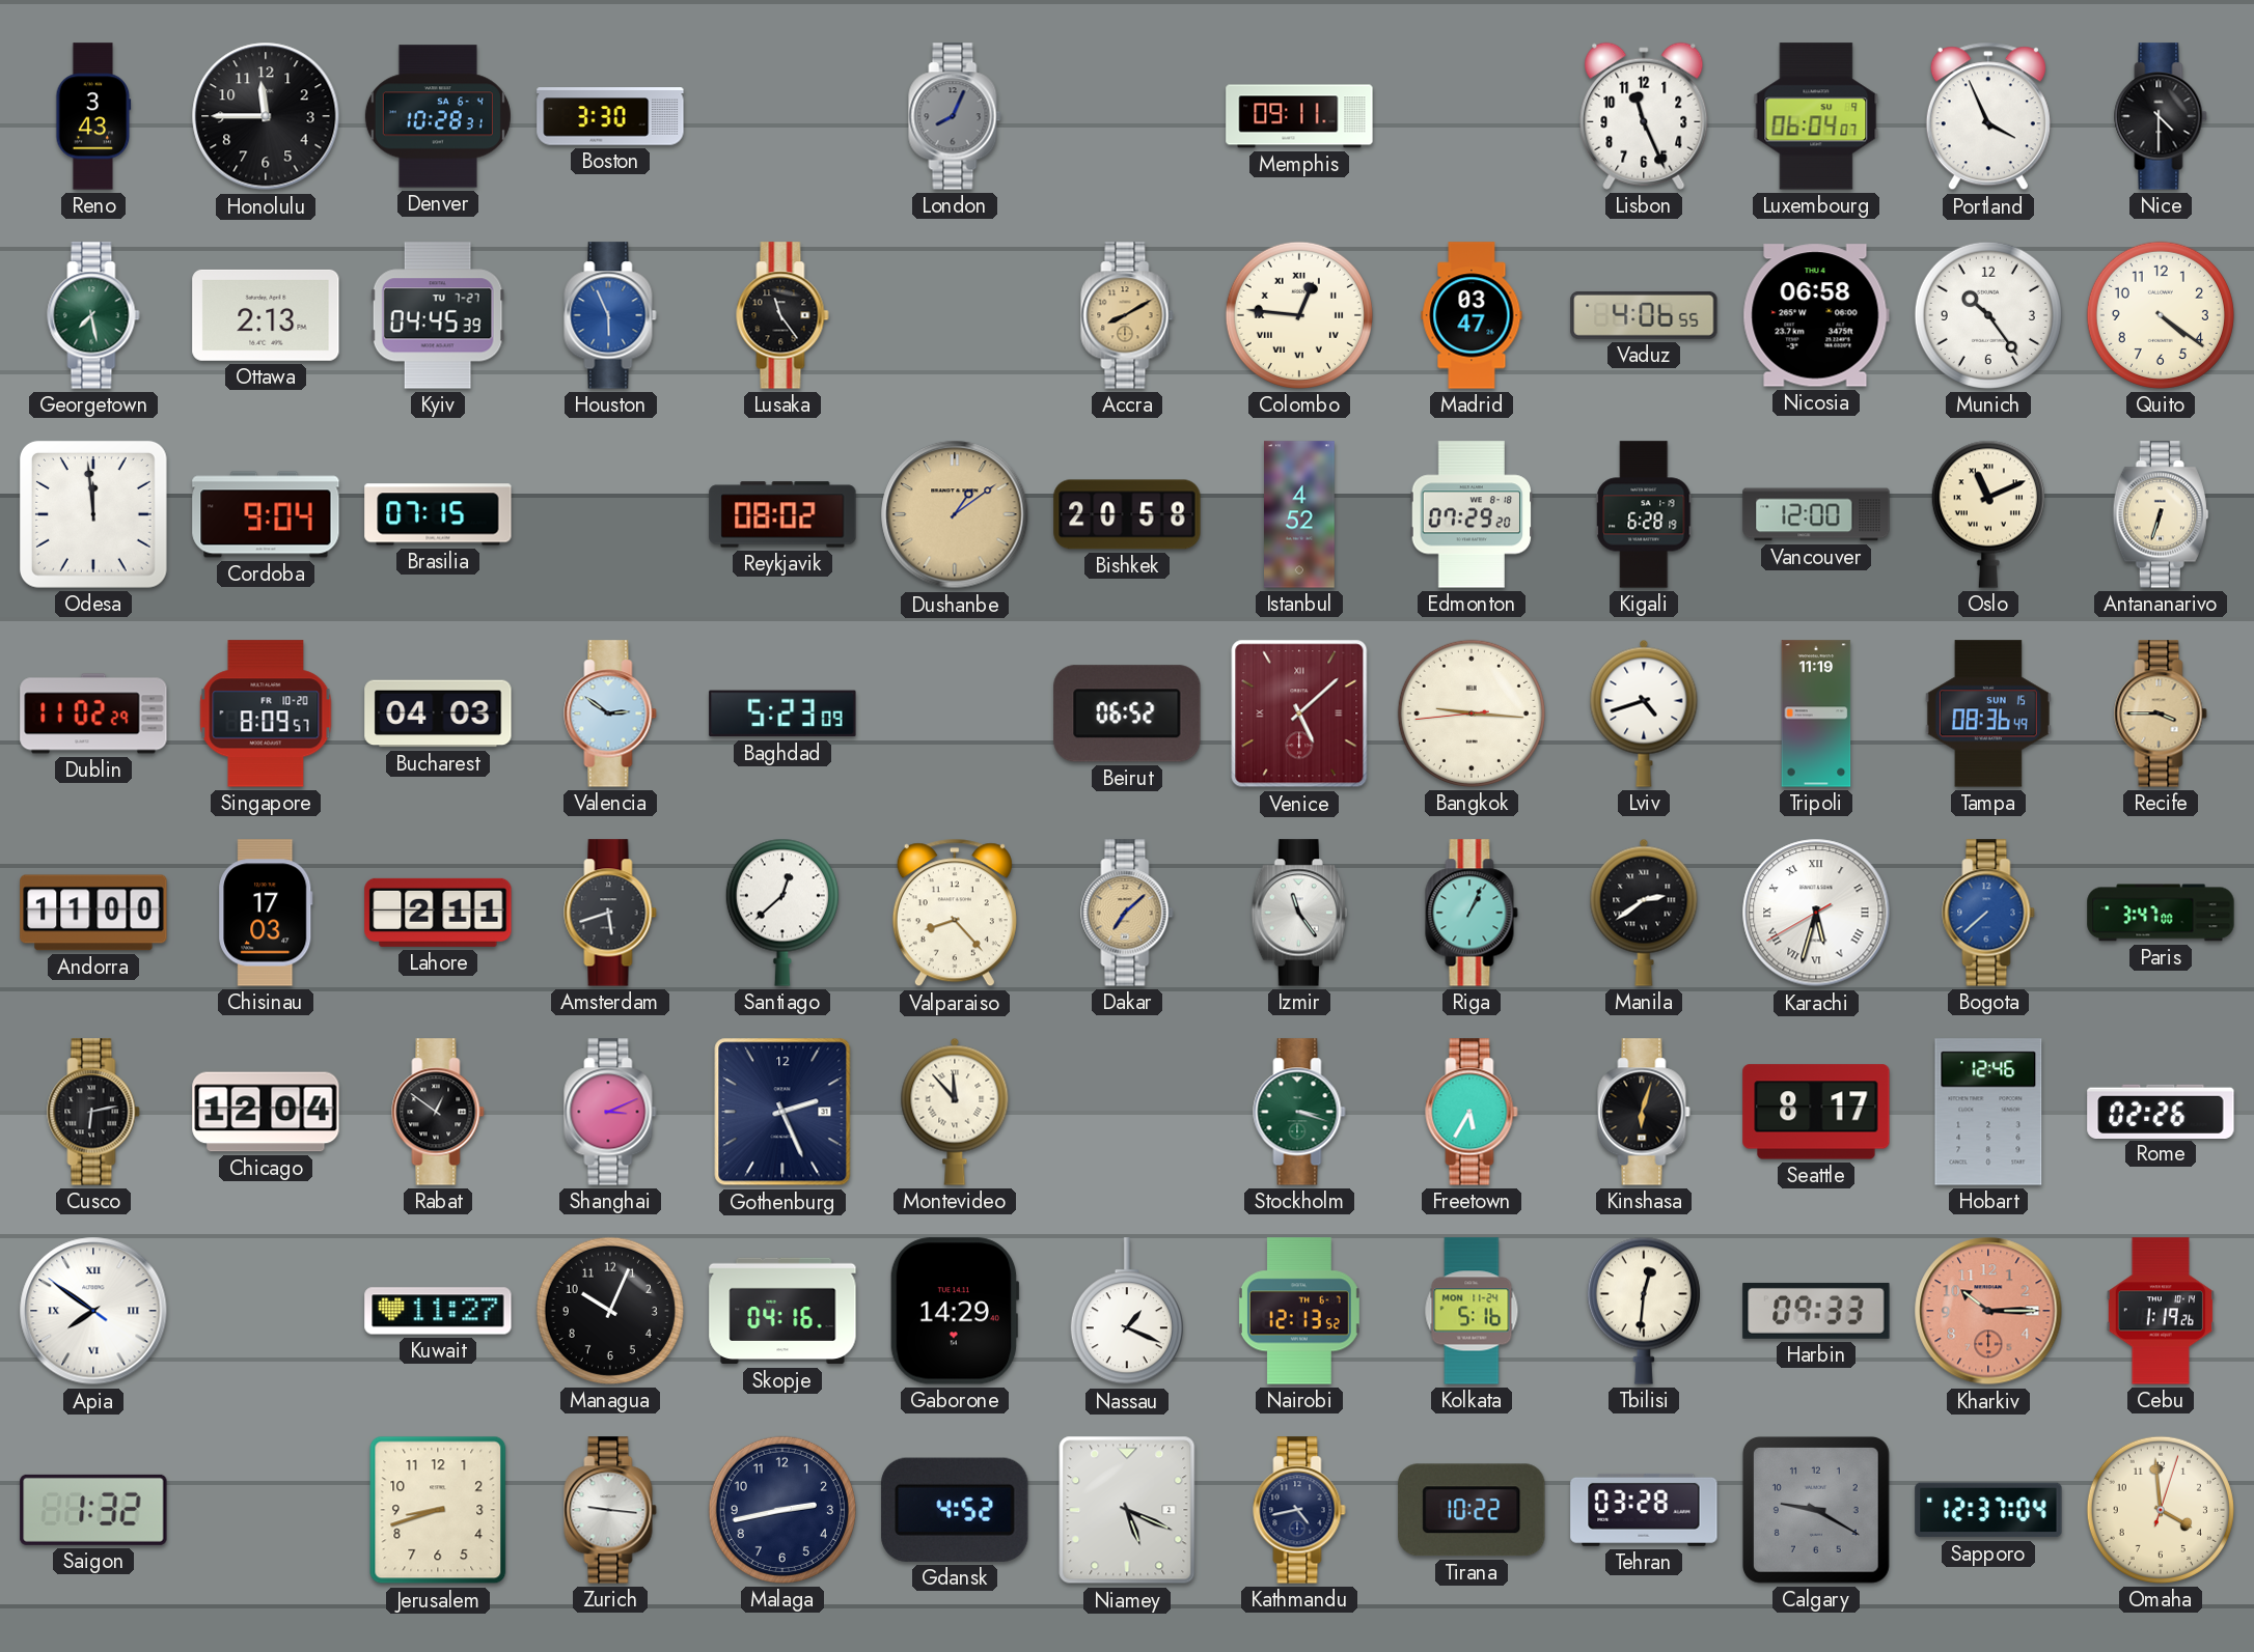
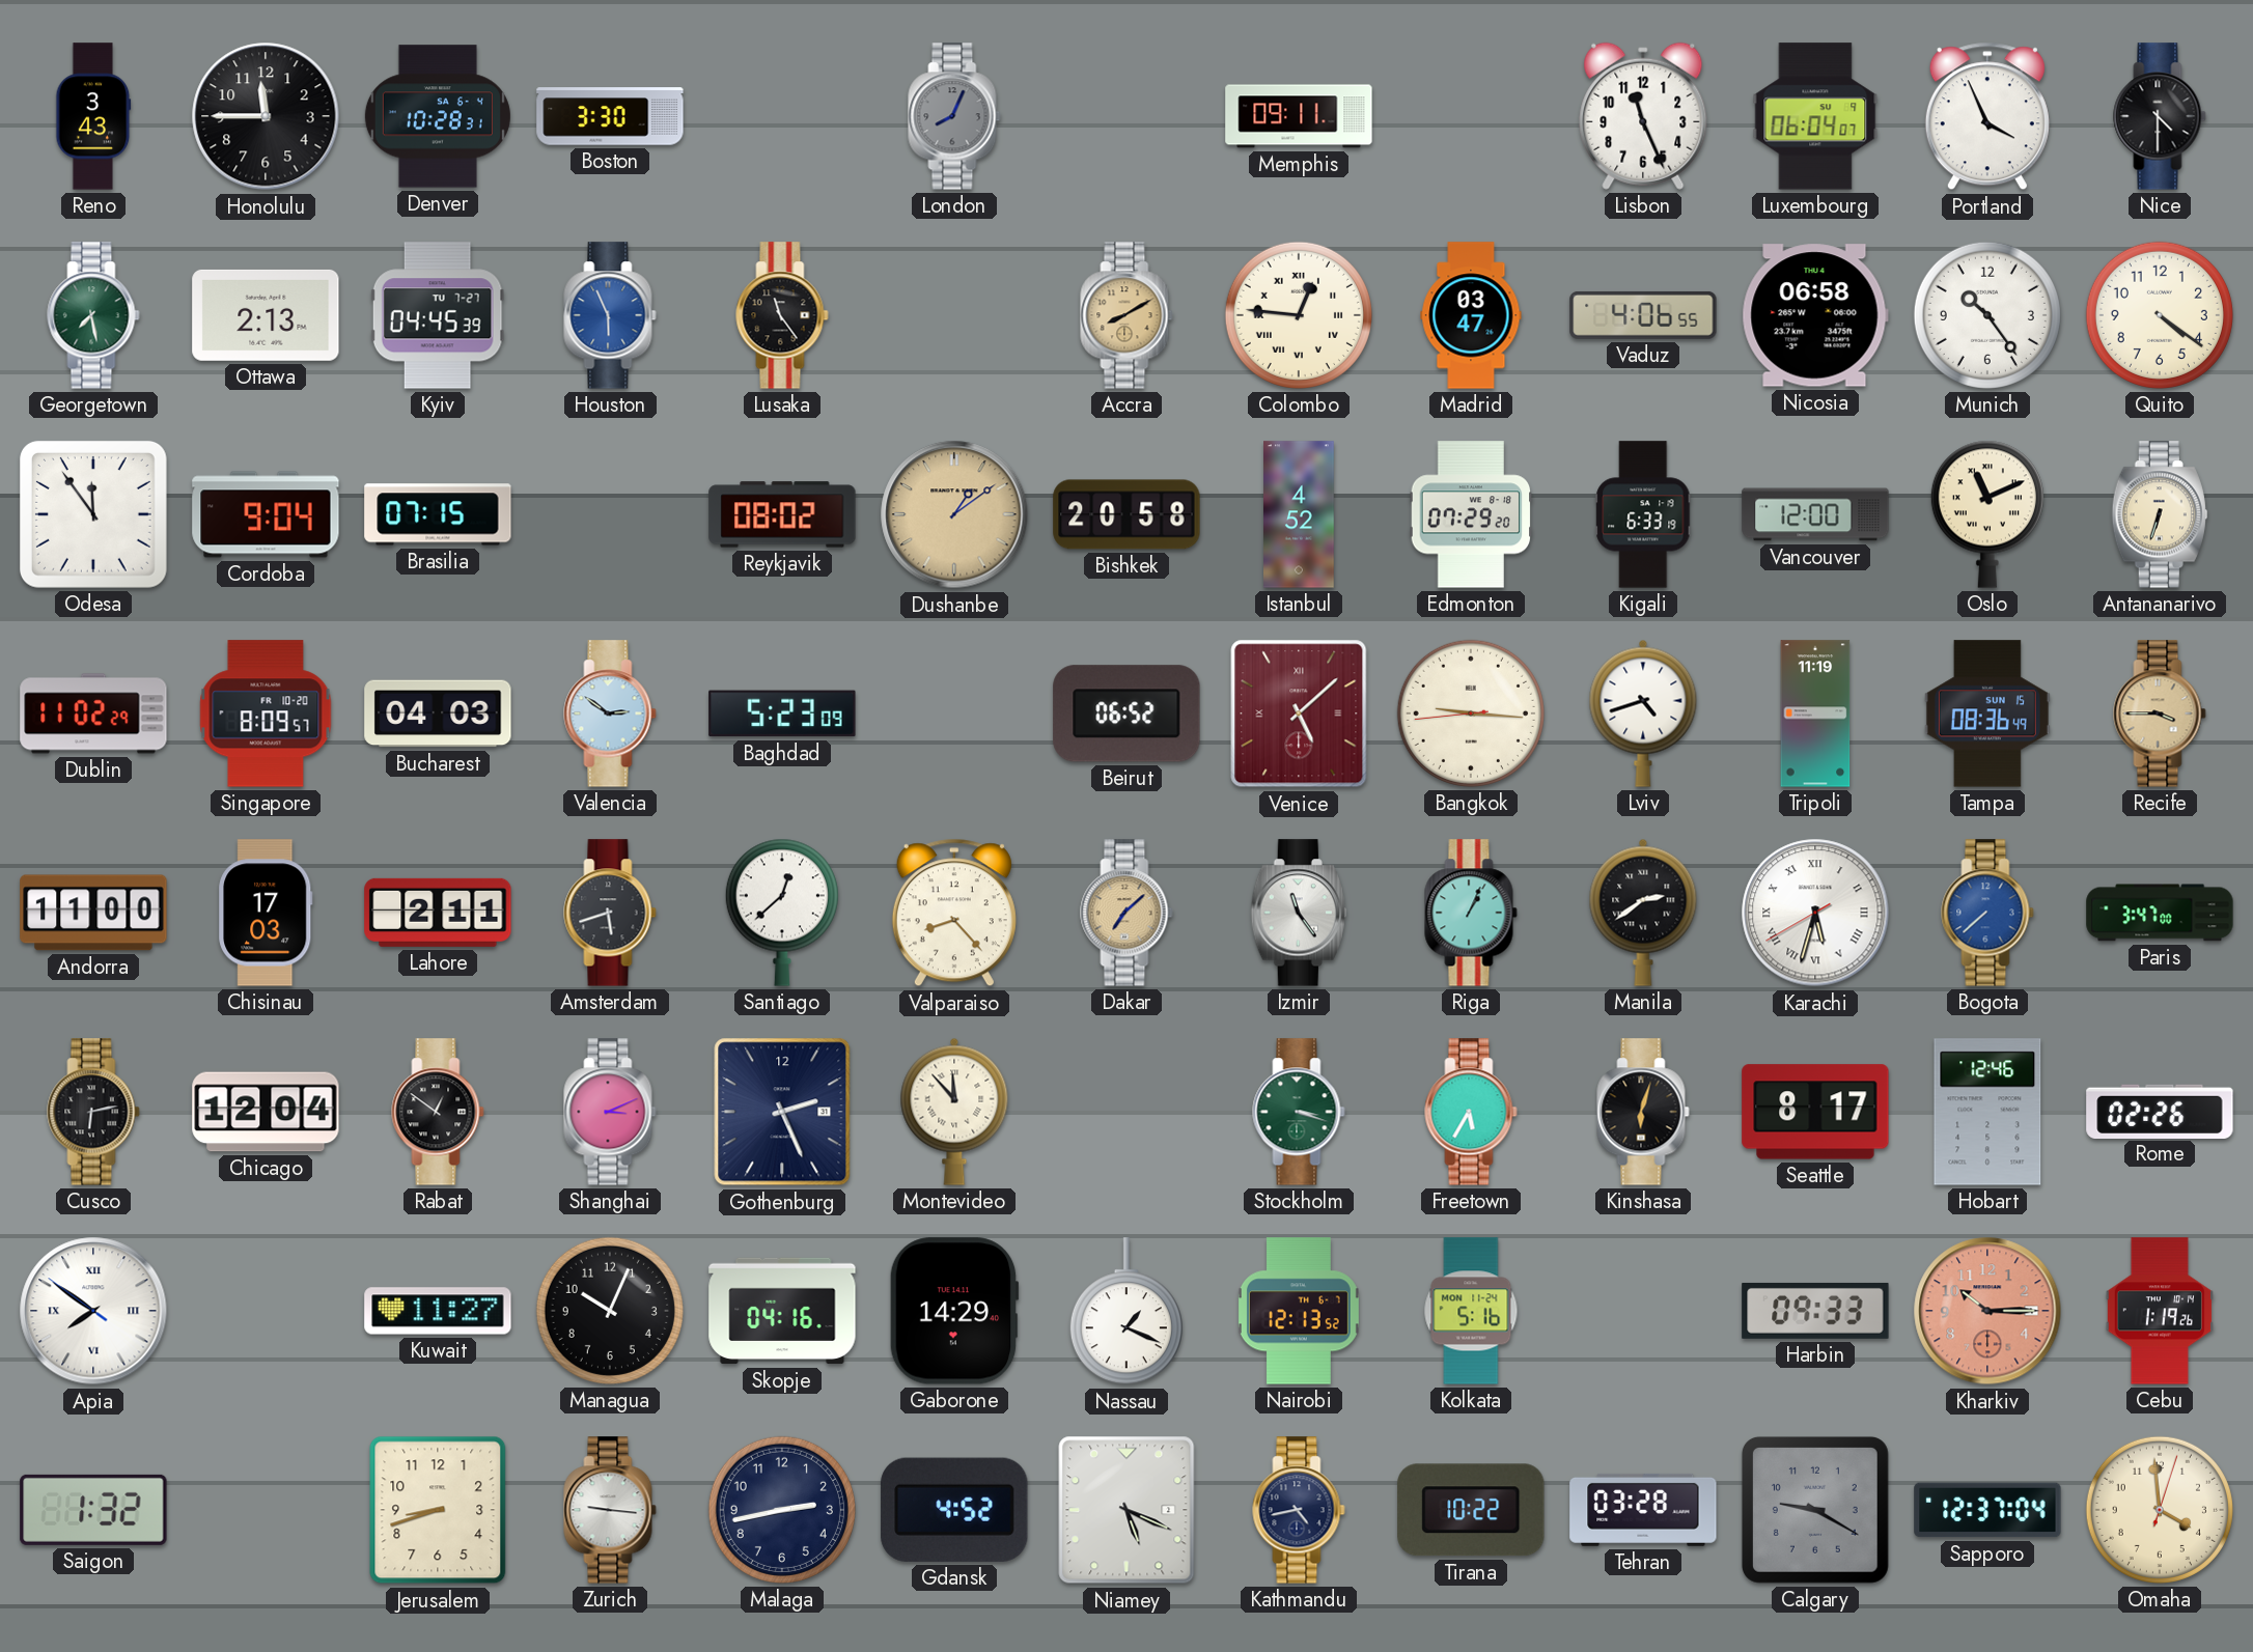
Odesa: 11:59 -> 11:54
Kigali: 6:28 -> 6:33
Tbilisi: 12:31 -> none
